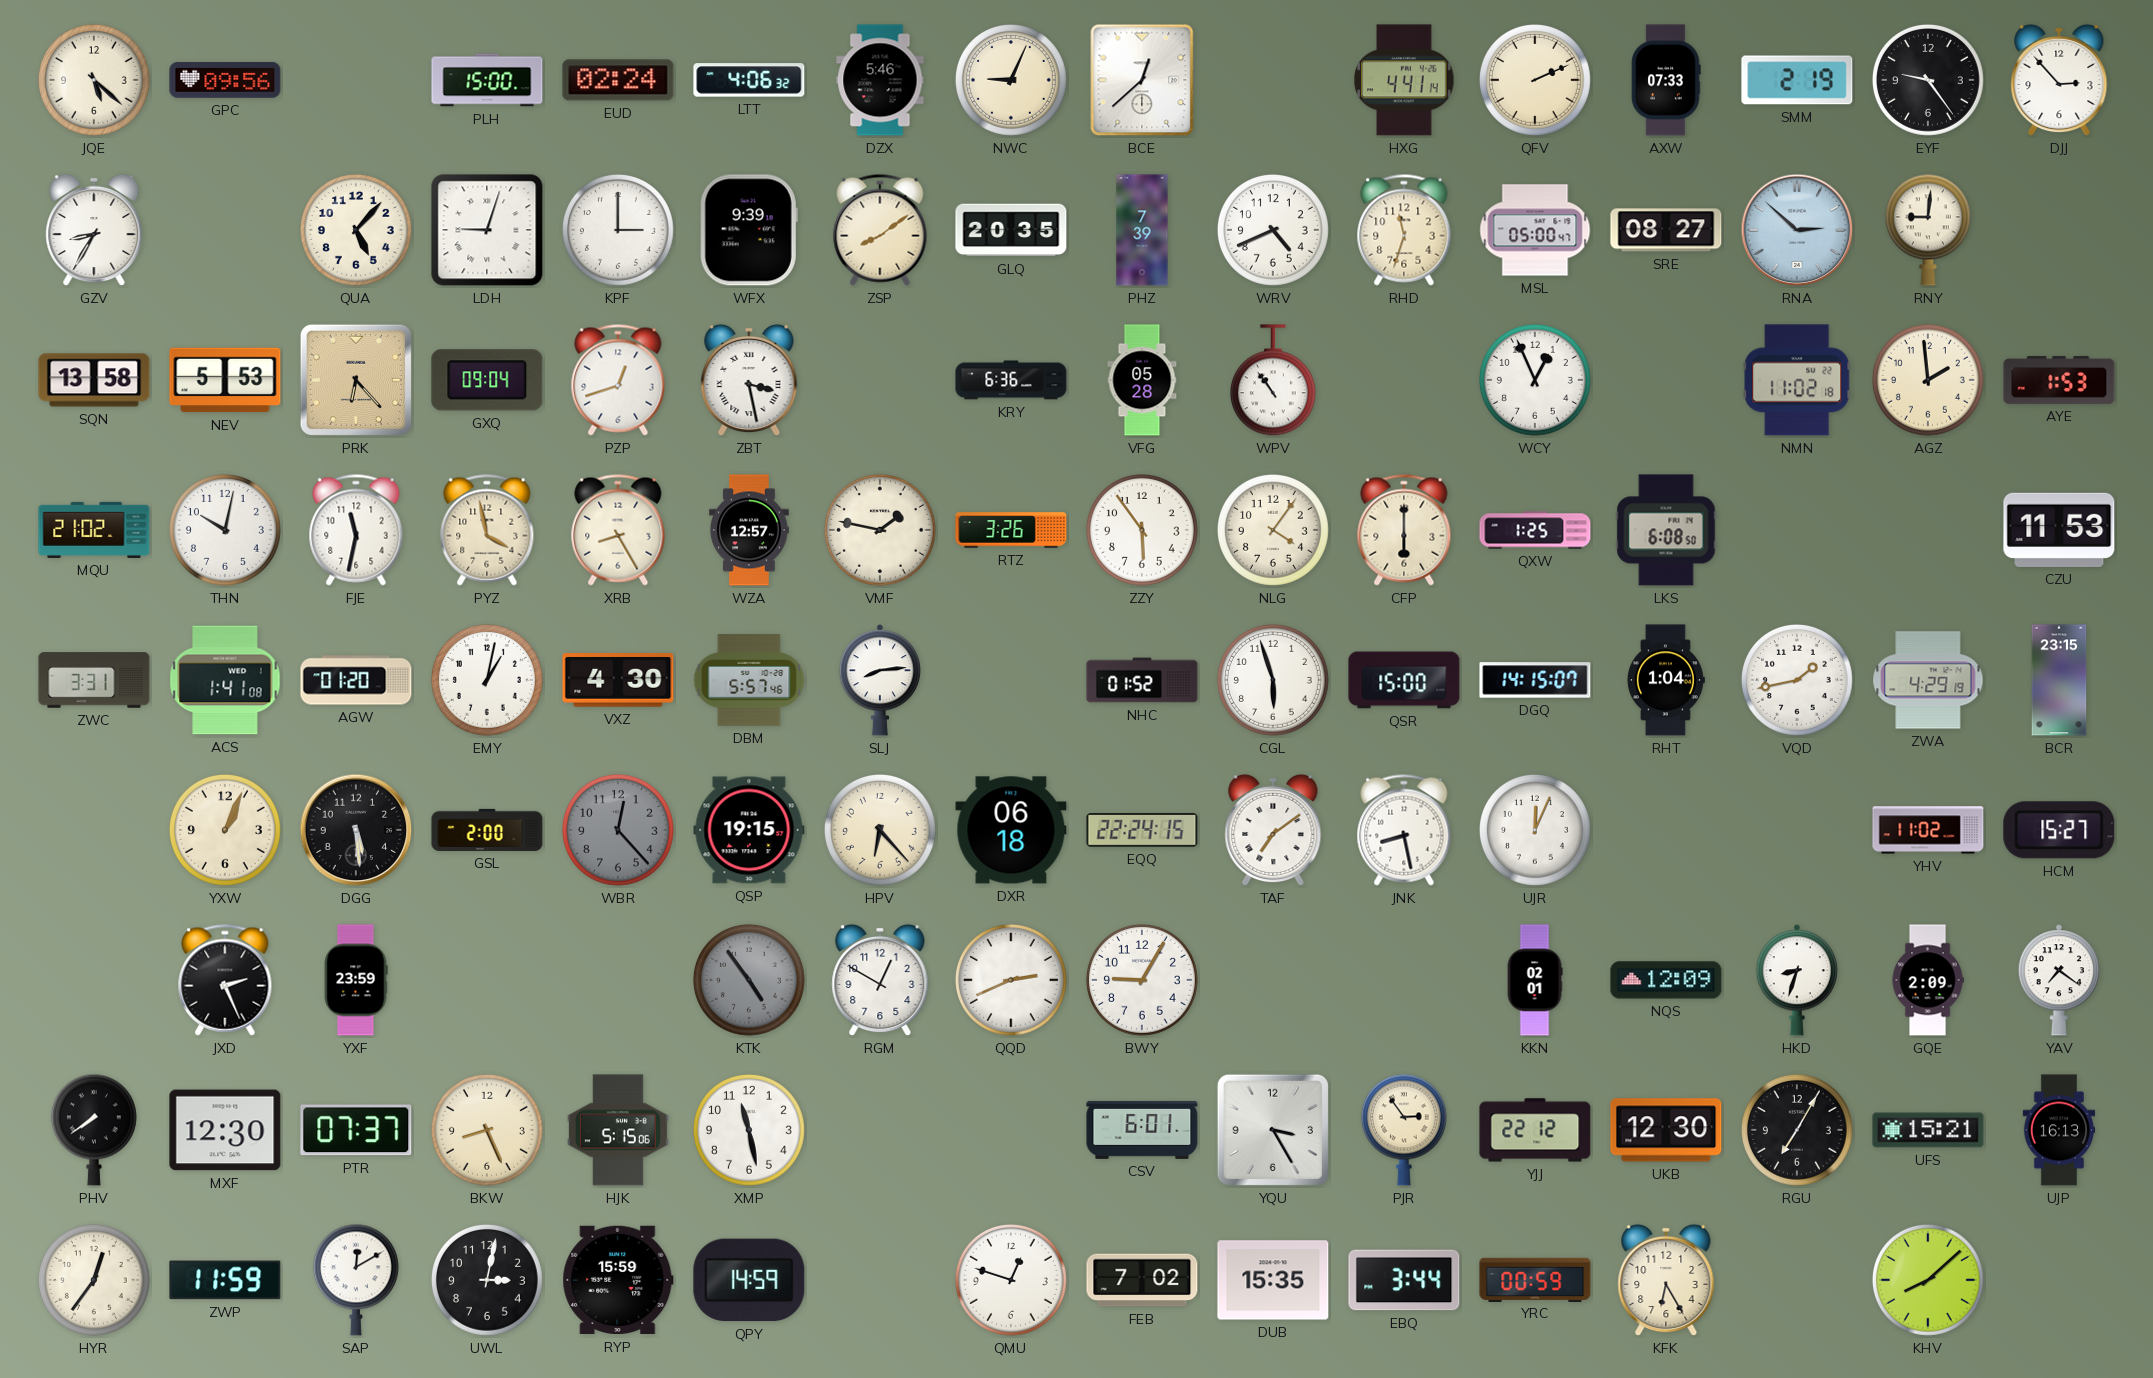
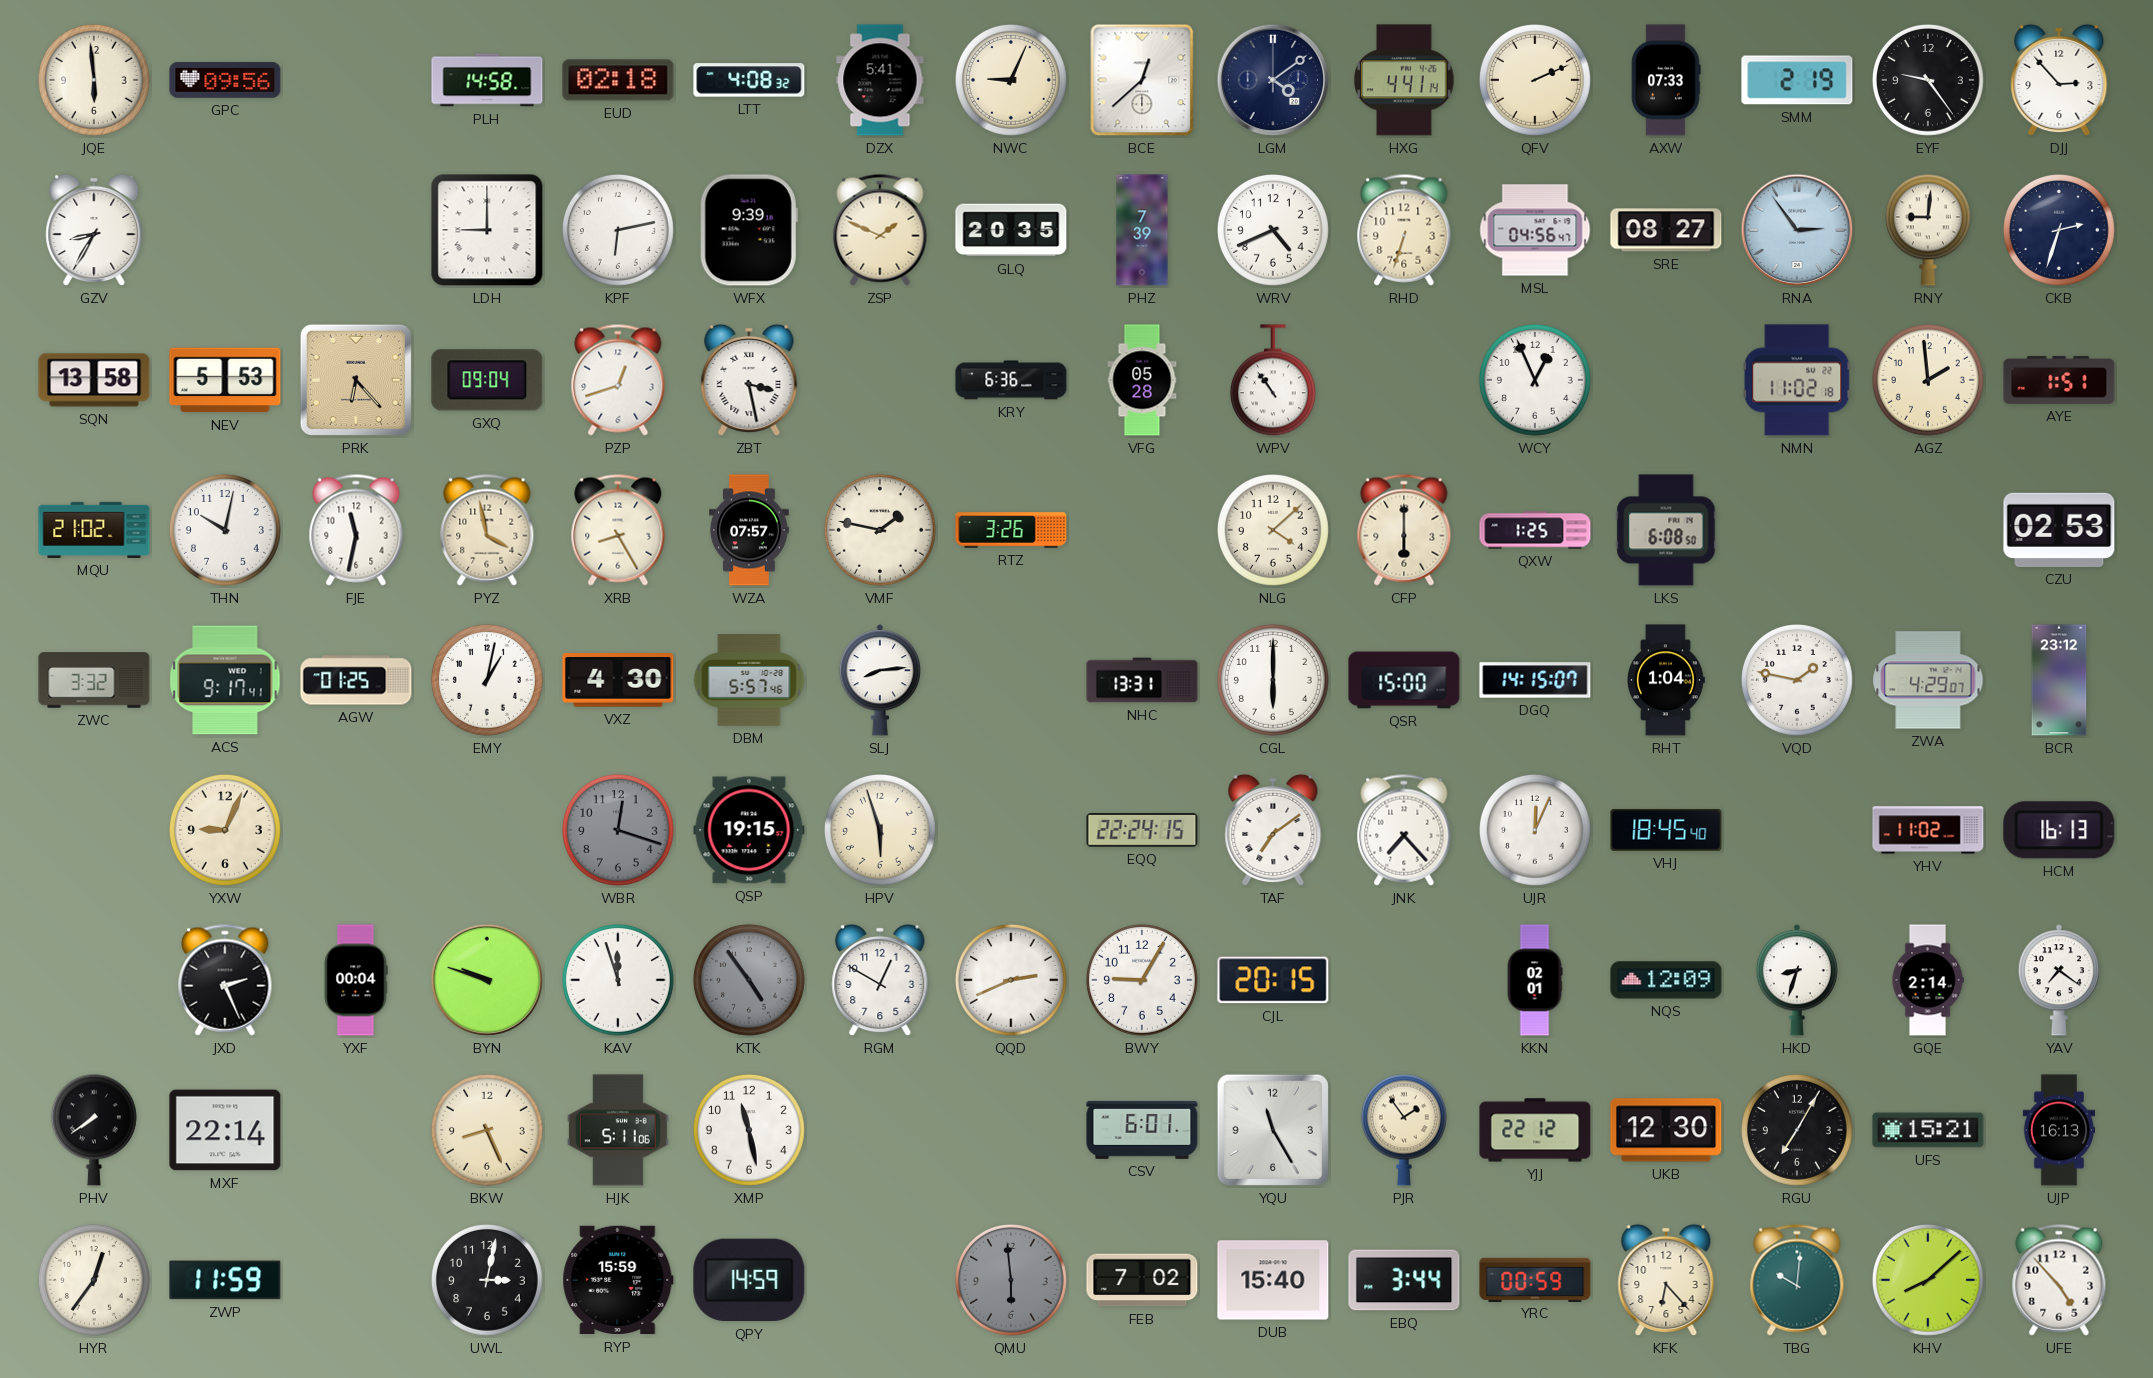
JQE: 5:22 -> 5:59
PLH: 15:00 -> 14:58
EUD: 02:24 -> 02:18
LTT: 4:06 -> 4:08
DZX: 5:46 -> 5:41
LGM: none -> 4:09
QUA: 5:07 -> none
LDH: 9:03 -> 9:00
KPF: 3:00 -> 6:13
ZSP: 8:09 -> 1:49
RHD: 11:33 -> 6:33
MSL: 05:00 -> 04:56
RNA: 2:52 -> 2:54
CKB: none -> 2:33
AYE: 1:53 -> 1:51
WZA: 12:57 -> 07:57
ZZY: 5:54 -> none
NLG: 4:06 -> 4:08
CZU: 11:53 -> 02:53
ZWC: 3:31 -> 3:32
ACS: 1:41 -> 9:17
AGW: 01:20 -> 01:25
NHC: 01:52 -> 13:31
CGL: 5:57 -> 6:00
VQD: 1:43 -> 1:47
ZWA: 4:29:19 -> 4:29:07
BCR: 23:15 -> 23:12
YXW: 1:04 -> 9:04
DGG: 5:29 -> none
GSL: 2:00 -> none
WBR: 12:23 -> 12:18
HPV: 6:23 -> 5:57
DXR: 06:18 -> none
JNK: 8:28 -> 7:23
VHJ: none -> 18:45
HCM: 15:27 -> 16:13
YXF: 23:59 -> 00:04
BYN: none -> 9:48
KAV: none -> 11:57
CJL: none -> 20:15
GQE: 2:09 -> 2:14
MXF: 12:30 -> 22:14
PTR: 07:37 -> none
HJK: 5:15 -> 5:11
YQU: 3:25 -> 11:25
PJR: 2:54 -> 1:54
SAP: 12:10 -> none
QMU: 12:48 -> 5:59
QMU dial: white -> grey
DUB: 15:35 -> 15:40
KFK: 6:25 -> 6:23
TBG: none -> 10:01
UFE: none -> 4:53
